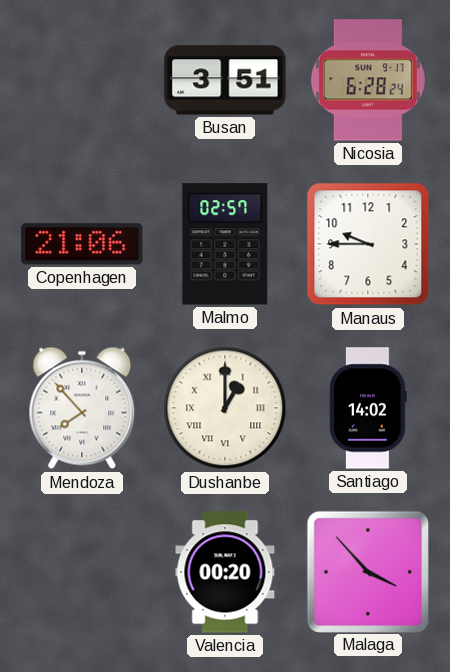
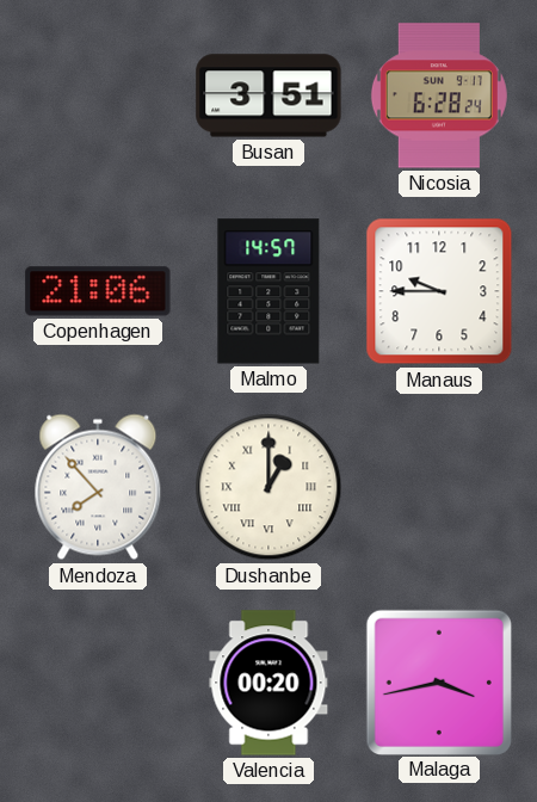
Malmo: 02:57 -> 14:57
Santiago: 14:02 -> none
Malaga: 3:53 -> 3:43
